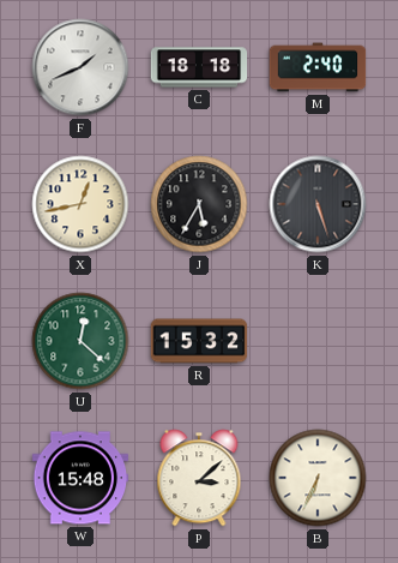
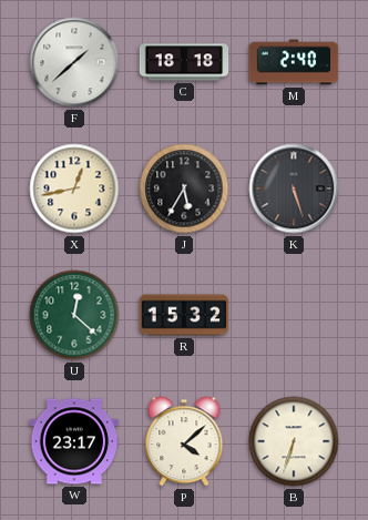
F: 1:41 -> 1:38
W: 15:48 -> 23:17
P: 3:08 -> 4:08
B: 6:34 -> 6:33
